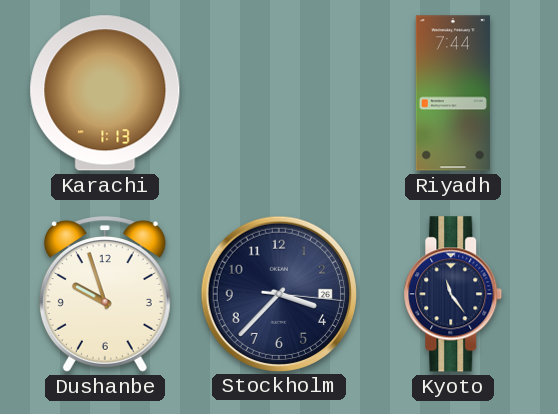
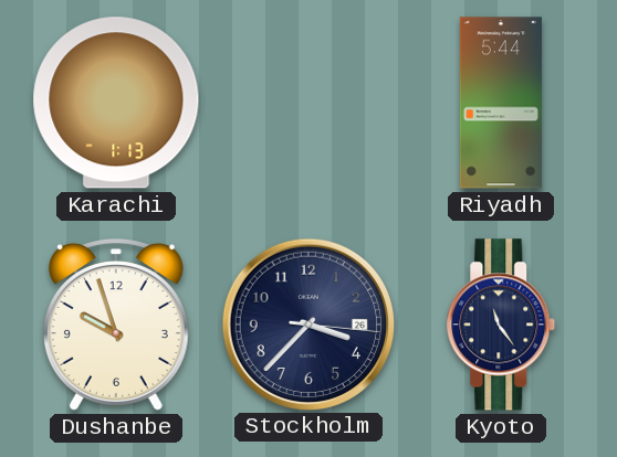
Riyadh: 7:44 -> 5:44
